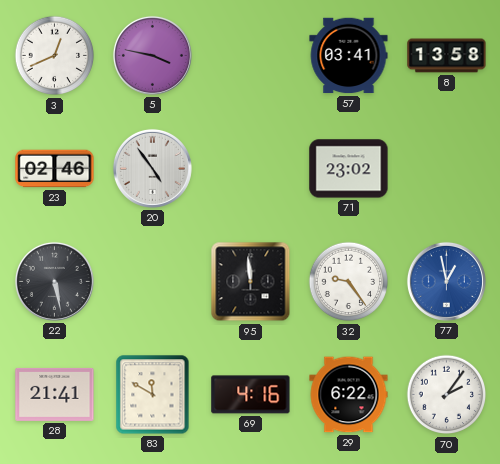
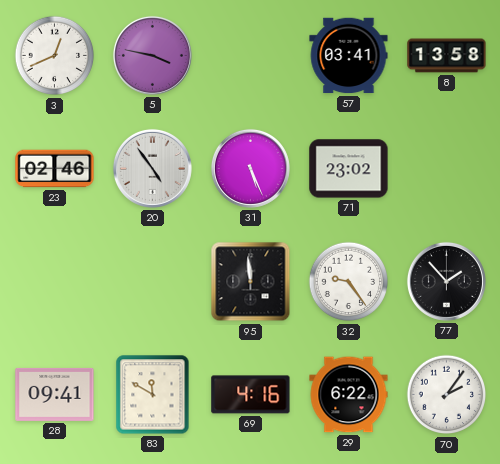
31: none -> 5:26
22: 5:28 -> none
77: 12:58 -> 1:53
77 dial: blue -> black
28: 21:41 -> 09:41
